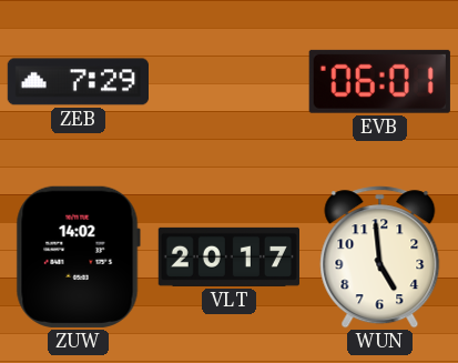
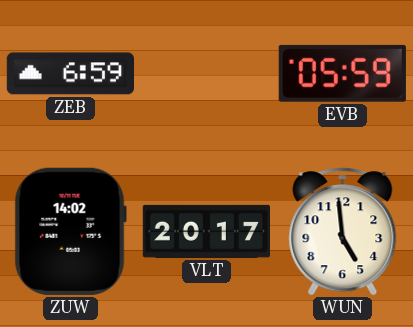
ZEB: 7:29 -> 6:59
EVB: 06:01 -> 05:59
